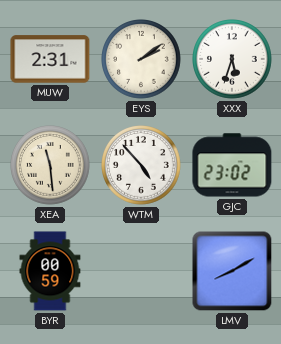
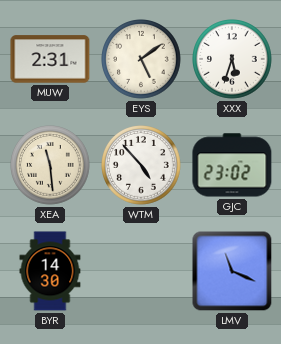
EYS: 2:09 -> 5:09
BYR: 00:59 -> 14:30
LMV: 8:10 -> 11:19
